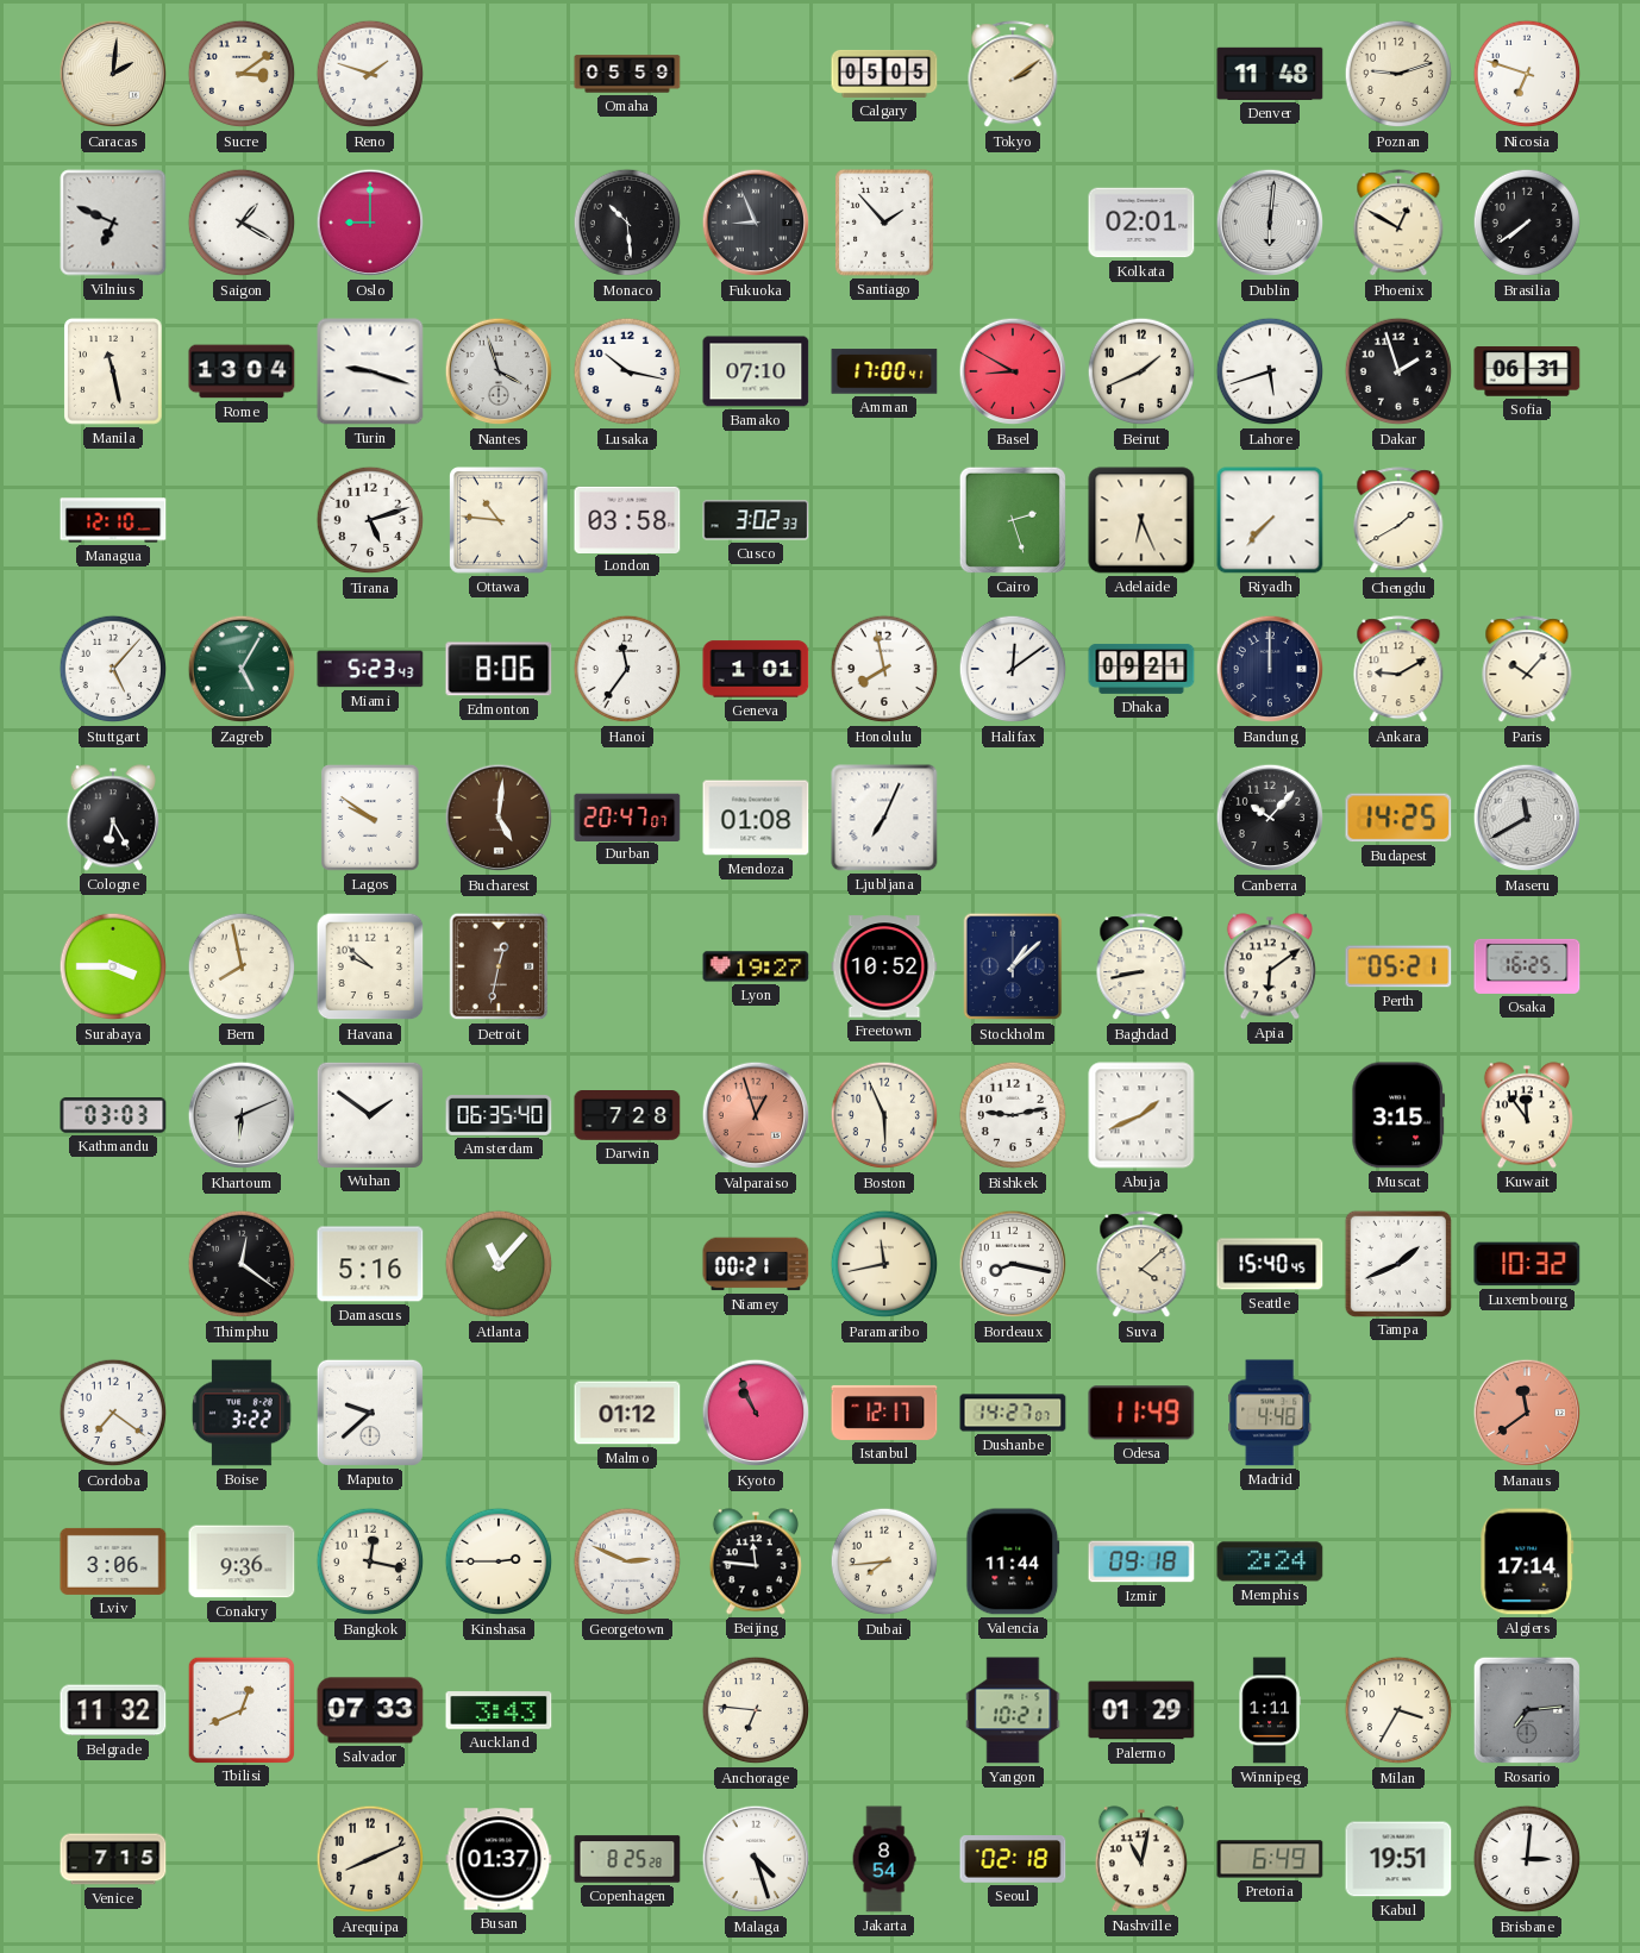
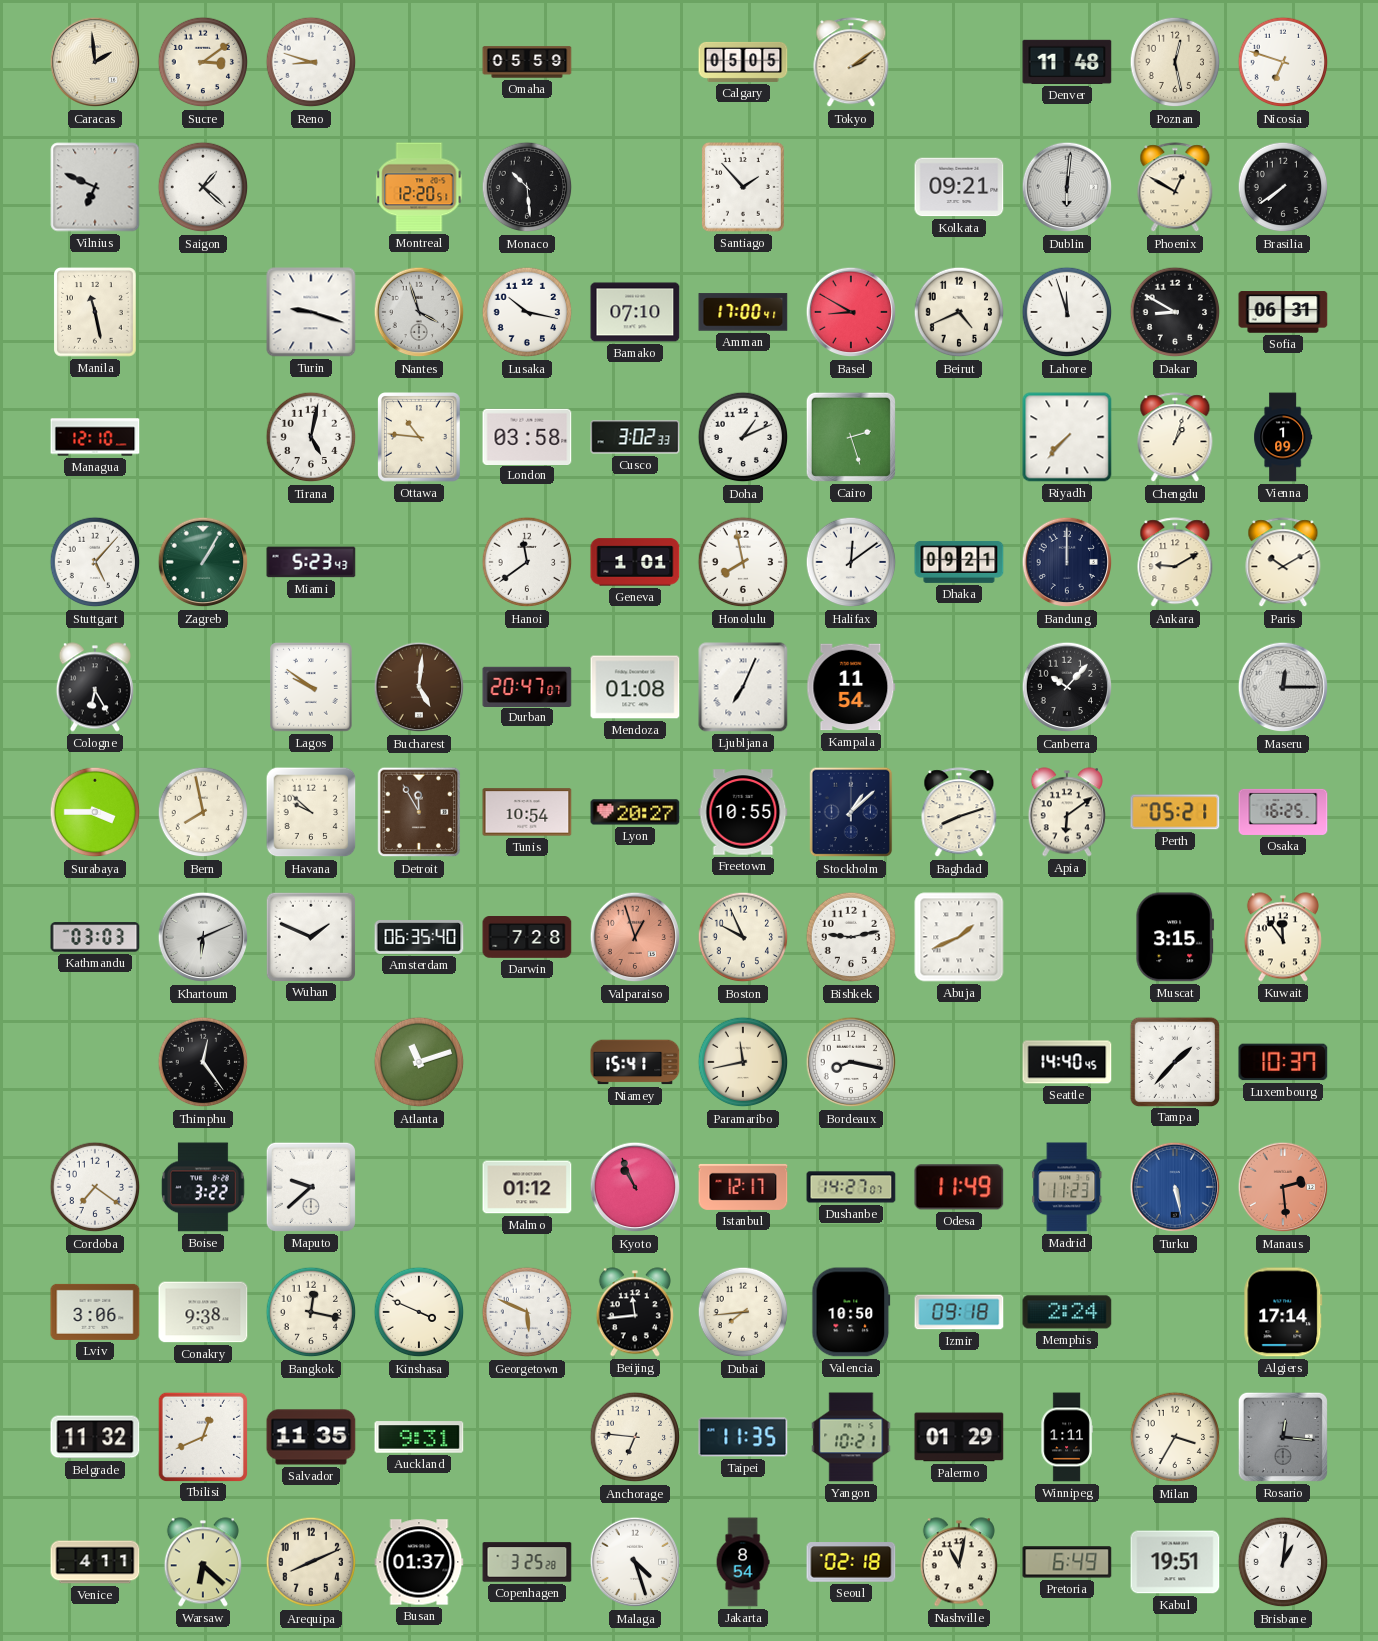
Caracas: 2:01 -> 1:59
Reno: 1:48 -> 8:48
Poznan: 9:12 -> 12:28
Saigon: 1:20 -> 1:22
Oslo: 9:00 -> none
Montreal: none -> 12:20
Fukuoka: 8:56 -> none
Kolkata: 02:01 -> 09:21
Rome: 13:04 -> none
Beirut: 1:41 -> 4:41
Lahore: 5:42 -> 11:57
Dakar: 1:57 -> 8:50
Tirana: 5:12 -> 5:02
Doha: none -> 1:11
Adelaide: 6:26 -> none
Chengdu: 1:40 -> 1:03
Vienna: none -> 1:09
Zagreb: 5:05 -> 1:05
Edmonton: 8:06 -> none
Hanoi: 11:36 -> 11:39
Paris: 10:07 -> 10:10
Kampala: none -> 11:54
Budapest: 14:25 -> none
Maseru: 11:40 -> 12:15
Detroit: 12:32 -> 11:55
Tunis: none -> 10:54
Lyon: 19:27 -> 20:27
Freetown: 10:52 -> 10:55
Baghdad: 8:43 -> 8:12
Wuhan: 1:51 -> 1:49
Boston: 5:56 -> 9:56
Thimphu: 12:21 -> 12:24
Damascus: 5:16 -> none
Atlanta: 11:07 -> 11:12
Niamey: 00:21 -> 15:41
Suva: 4:08 -> none
Seattle: 15:40 -> 14:40
Tampa: 1:41 -> 1:37
Luxembourg: 10:32 -> 10:37
Madrid: 4:48 -> 11:23
Turku: none -> 5:28
Manaus: 11:39 -> 2:29
Conakry: 9:36 -> 9:38
Kinshasa: 2:45 -> 3:49
Georgetown: 2:49 -> 5:49
Beijing: 11:46 -> 11:44
Valencia: 11:44 -> 10:50
Salvador: 07:33 -> 11:35
Auckland: 3:43 -> 9:31
Taipei: none -> 11:35
Rosario: 7:14 -> 12:16
Venice: 7:15 -> 4:11
Warsaw: none -> 6:22
Copenhagen: 8:25 -> 3:25
Brisbane: 3:01 -> 1:01
